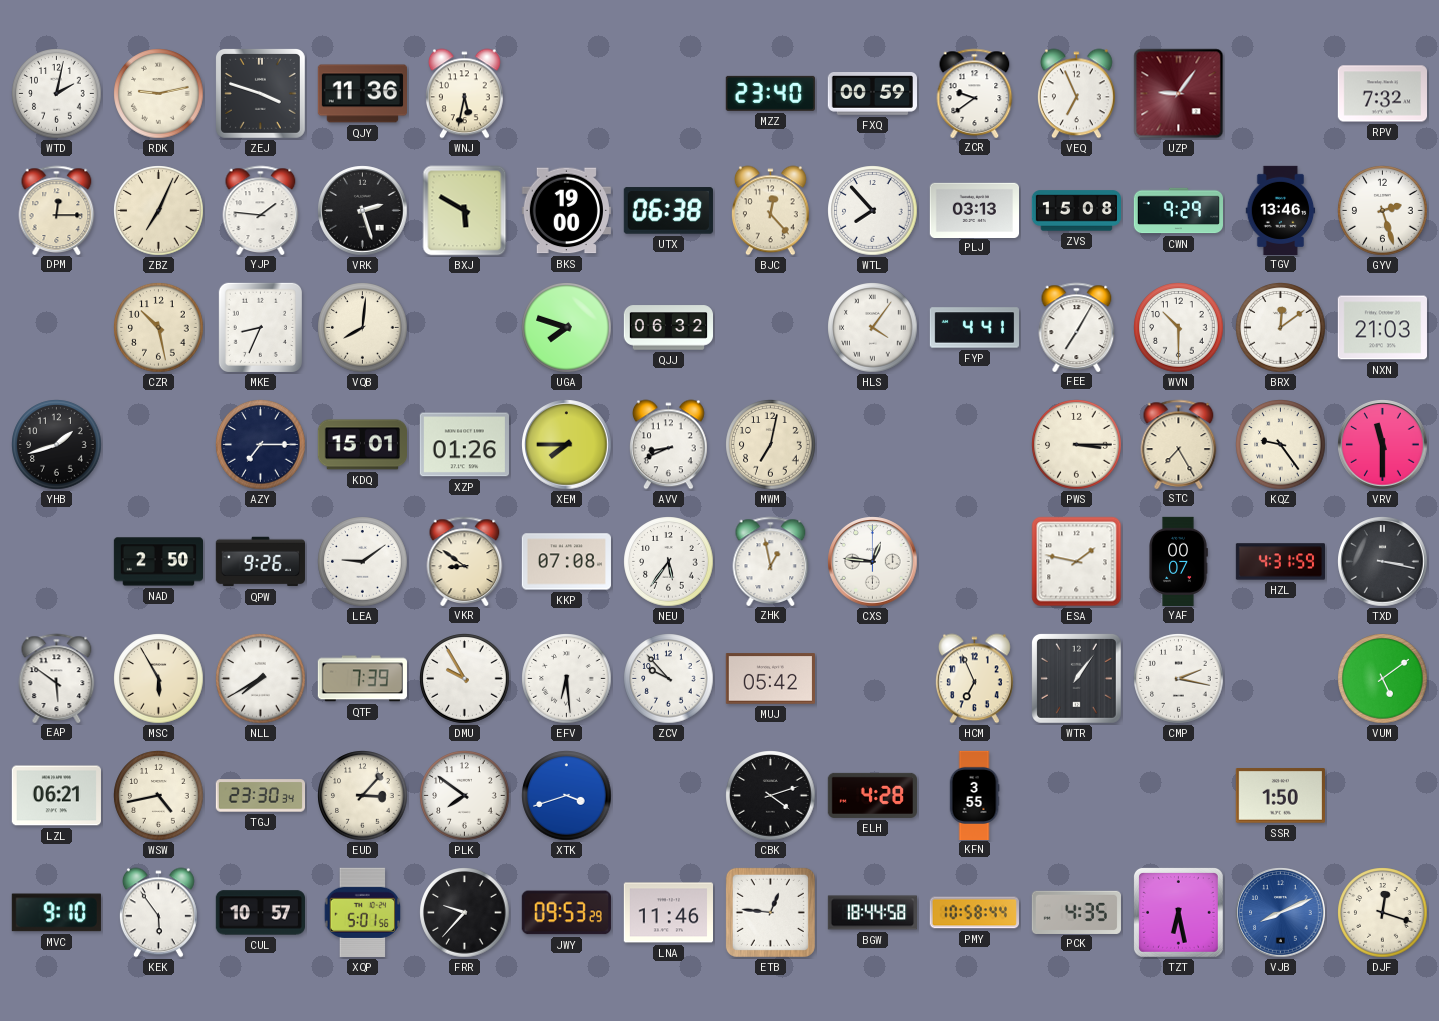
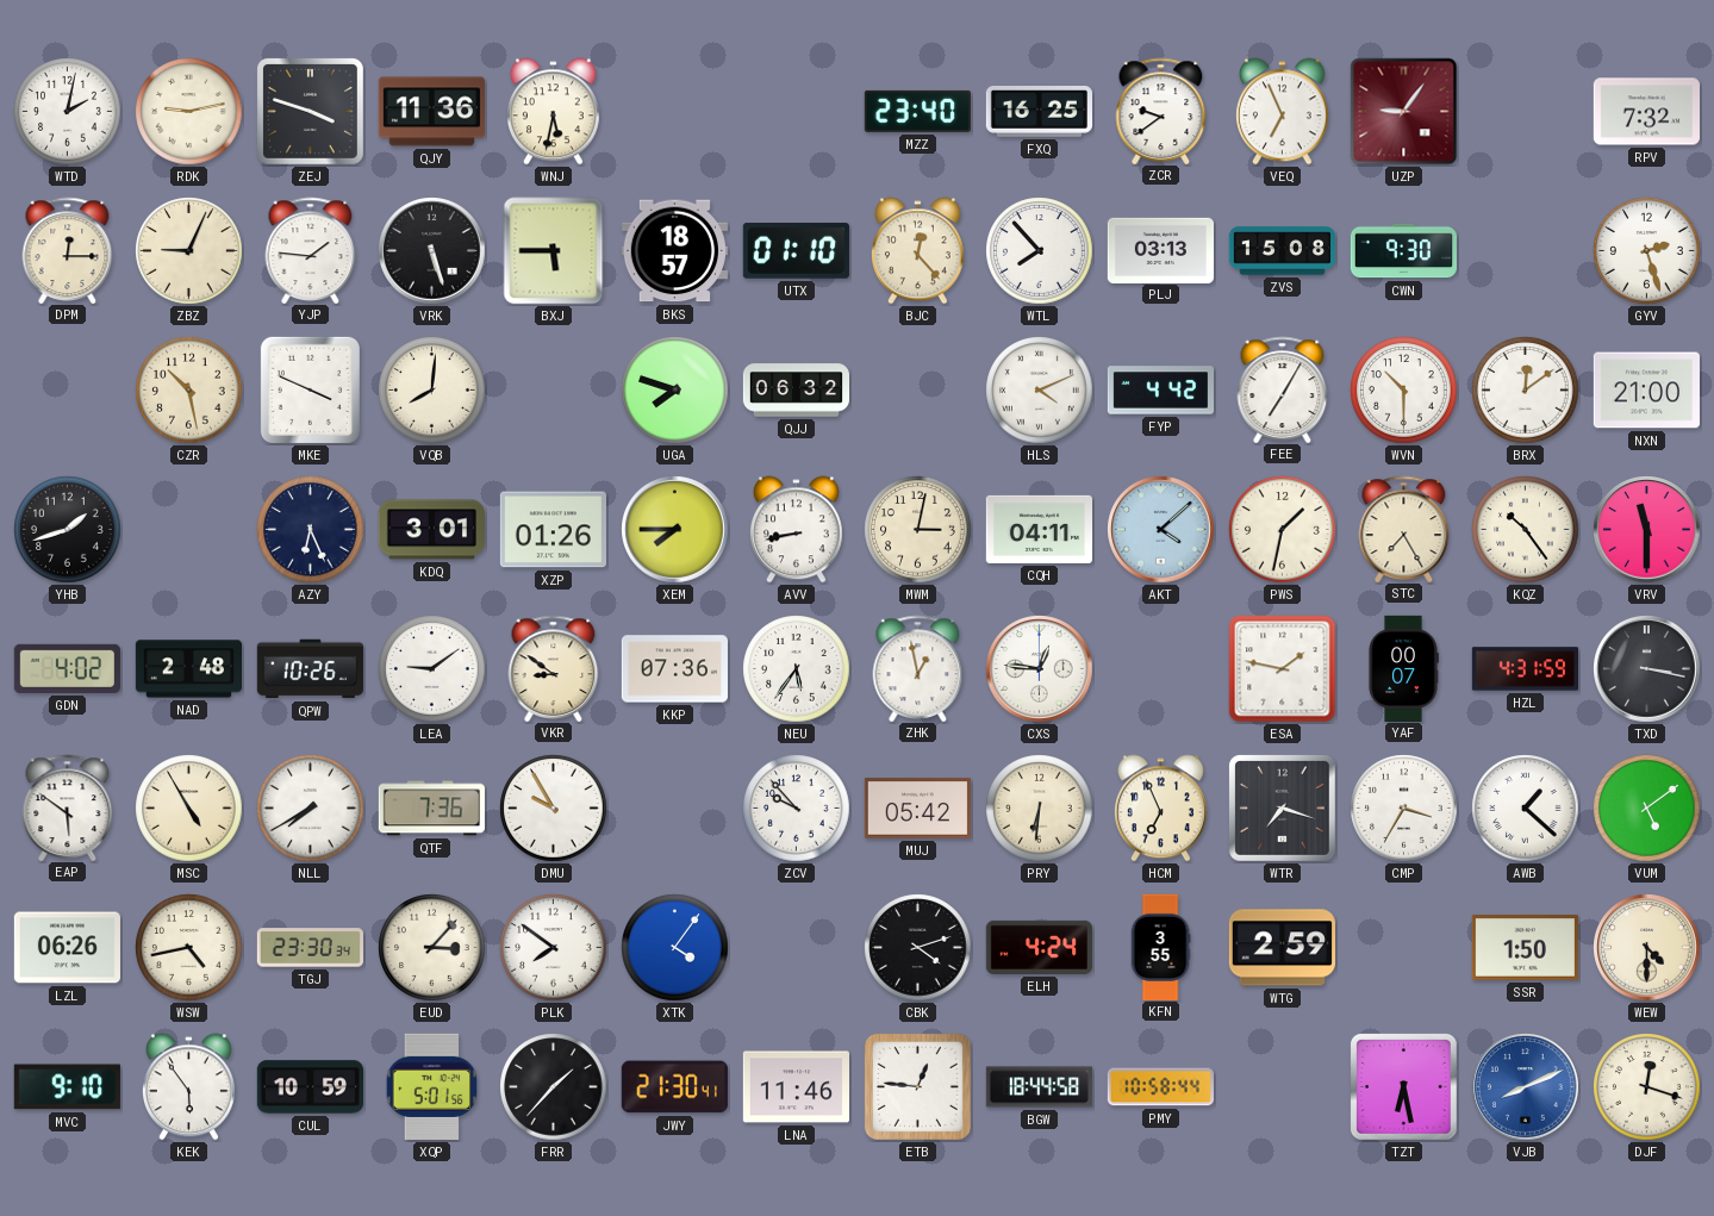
FXQ: 00:59 -> 16:25
ZBZ: 7:04 -> 9:04
VRK: 2:27 -> 5:27
BXJ: 5:50 -> 5:45
BKS: 19:00 -> 18:57
UTX: 06:38 -> 01:10
CWN: 9:29 -> 9:30
TGV: 13:46 -> none
MKE: 8:34 -> 3:49
HLS: 4:06 -> 4:11
FYP: 4:41 -> 4:42
NXN: 21:03 -> 21:00
AZY: 7:15 -> 6:26
KDQ: 15:01 -> 3:01
AVV: 8:41 -> 8:43
MWM: 7:02 -> 3:02
CQH: none -> 04:11
AKT: none -> 4:08
PWS: 3:15 -> 1:32
KQZ: 9:24 -> 10:24
GDN: none -> 4:02
NAD: 2:50 -> 2:48
QPW: 9:26 -> 10:26
KKP: 07:08 -> 07:36
MSC: 5:55 -> 4:55
QTF: 7:39 -> 7:36
EFV: 6:29 -> none
PRY: none -> 6:31
WTR: 1:06 -> 7:18
CMP: 2:17 -> 3:35
AWB: none -> 1:22
LZL: 06:21 -> 06:26
XTK: 3:42 -> 4:06
ELH: 4:28 -> 4:24
WTG: none -> 2:59
WEW: none -> 4:30
CUL: 10:57 -> 10:59
FRR: 9:37 -> 1:37
JWY: 09:53 -> 21:30
PCK: 4:35 -> none
